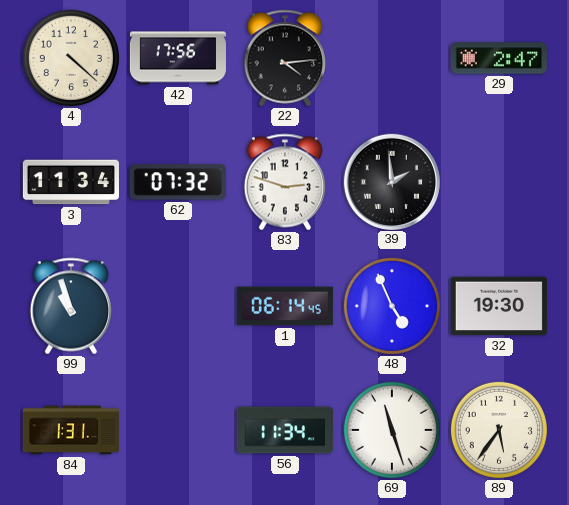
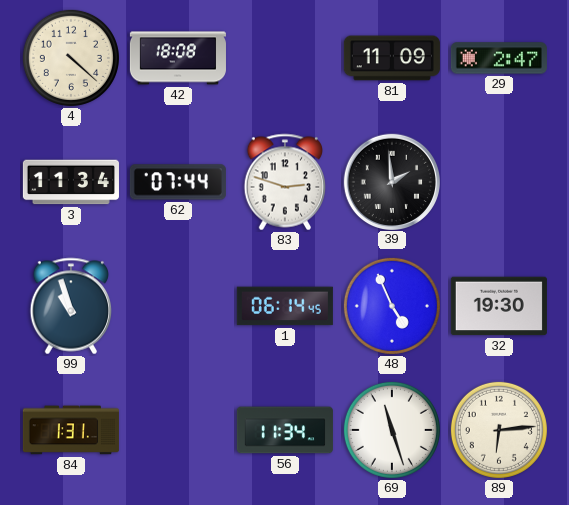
42: 17:56 -> 18:08
22: 4:14 -> none
81: none -> 11:09
62: 07:32 -> 07:44
89: 5:36 -> 6:14
